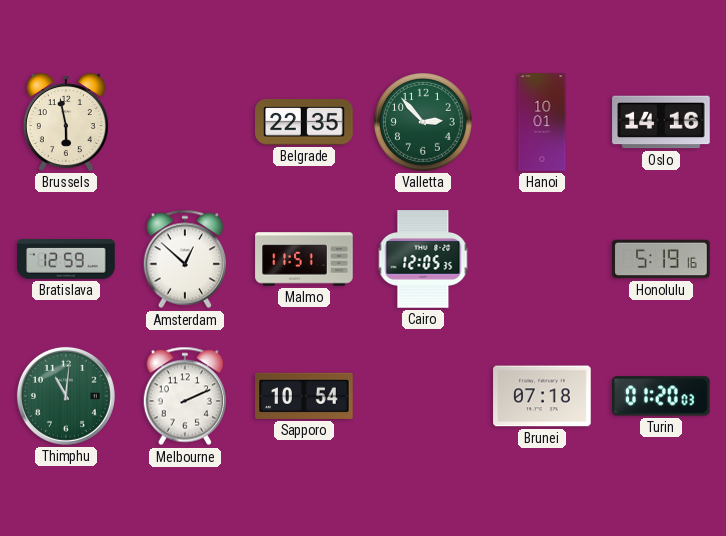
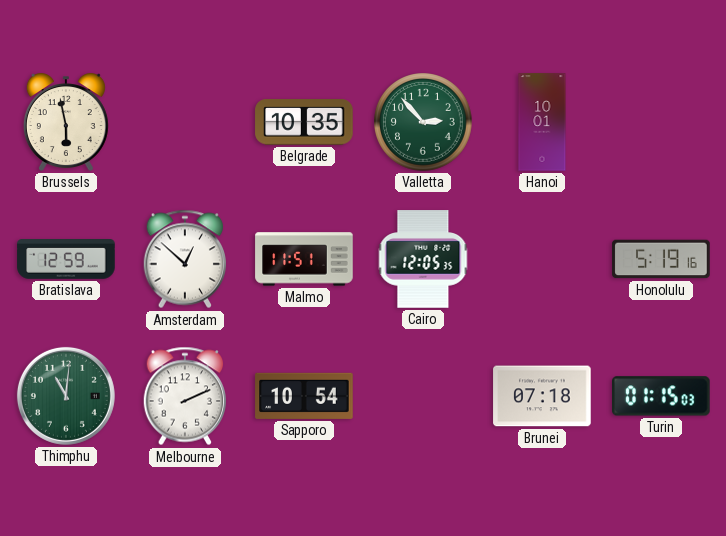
Belgrade: 22:35 -> 10:35
Oslo: 14:16 -> none
Turin: 01:20 -> 01:15
